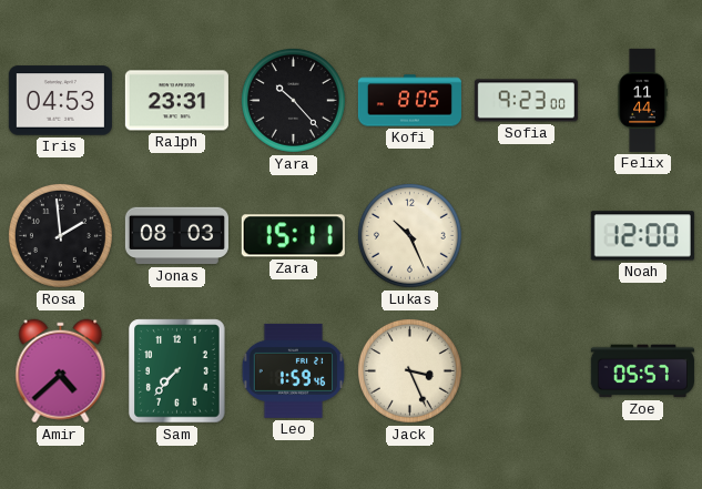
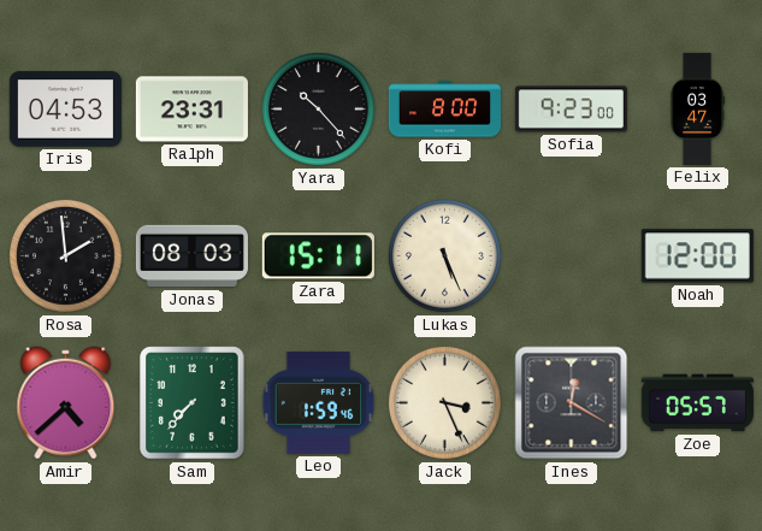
Kofi: 8:05 -> 8:00
Felix: 11:44 -> 03:47
Lukas: 10:26 -> 5:26
Ines: none -> 12:20
